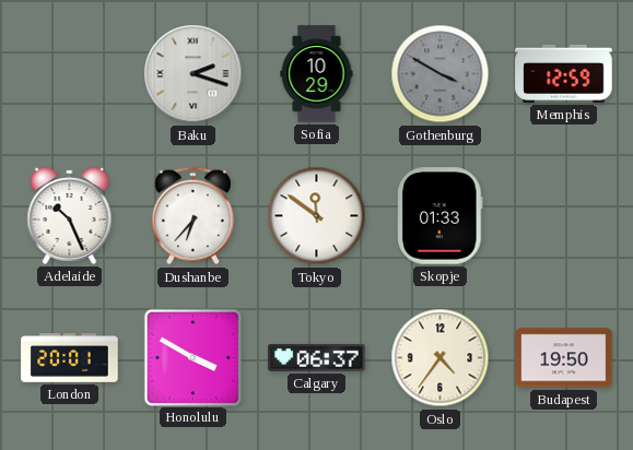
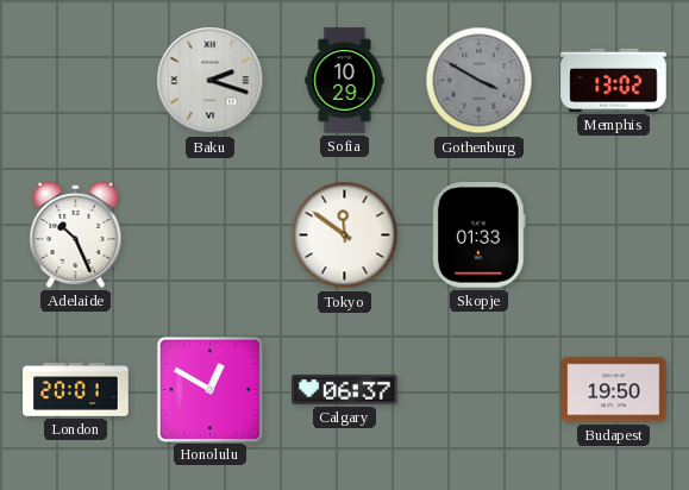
Memphis: 12:59 -> 13:02
Dushanbe: 6:37 -> none
Honolulu: 3:50 -> 12:50
Oslo: 4:36 -> none
